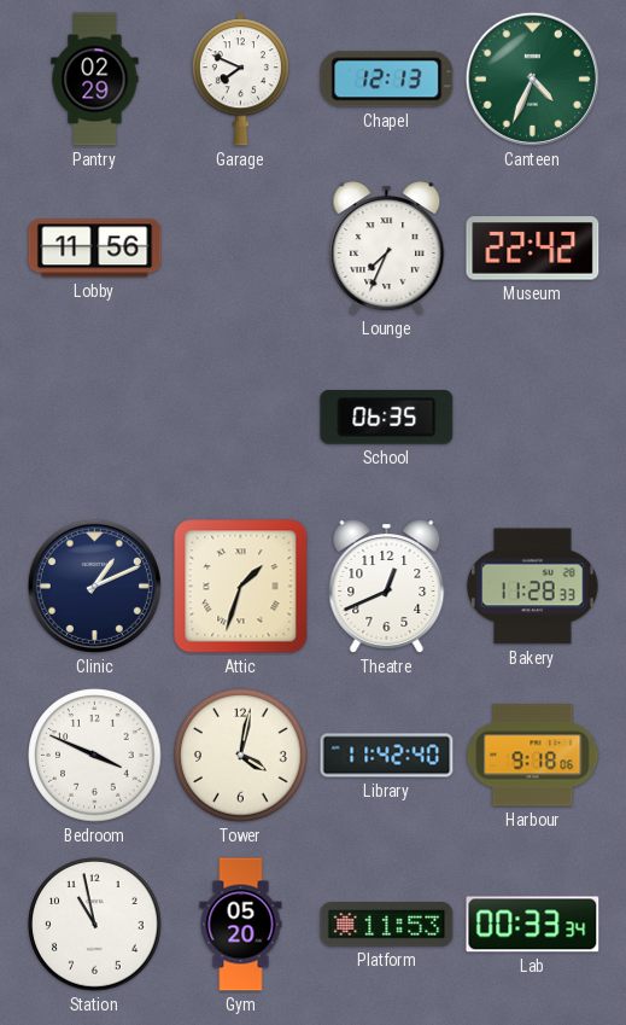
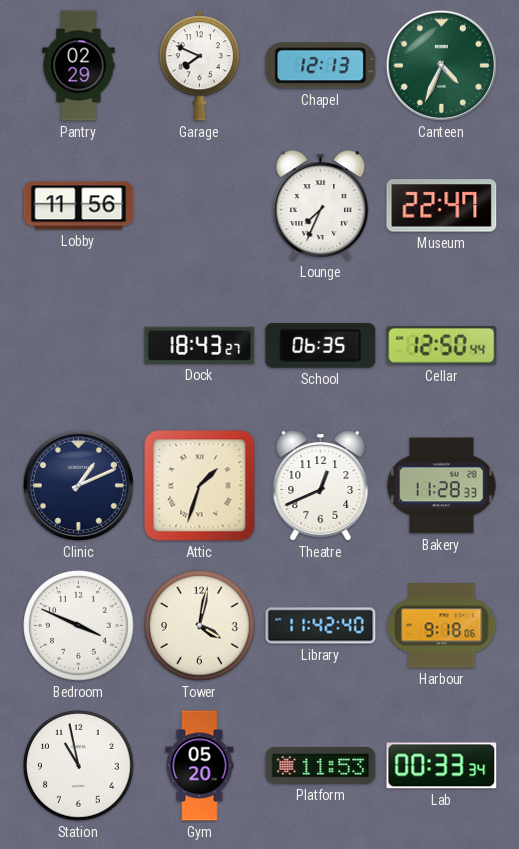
Museum: 22:42 -> 22:47
Dock: none -> 18:43
Cellar: none -> 12:50
